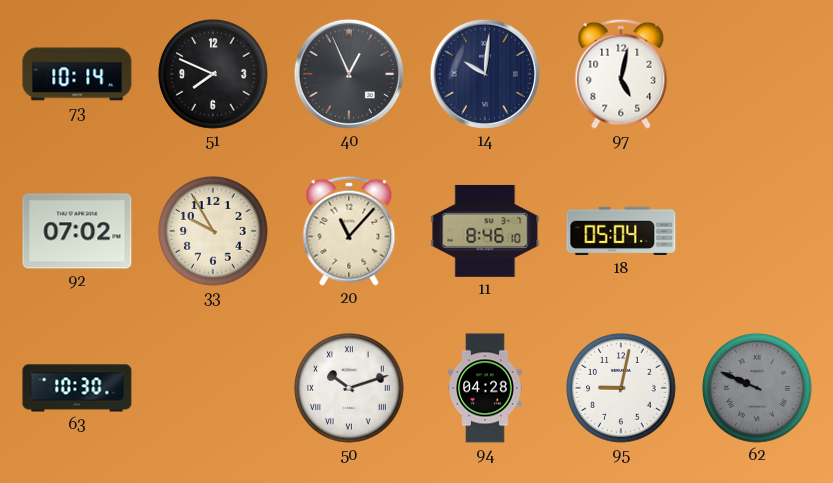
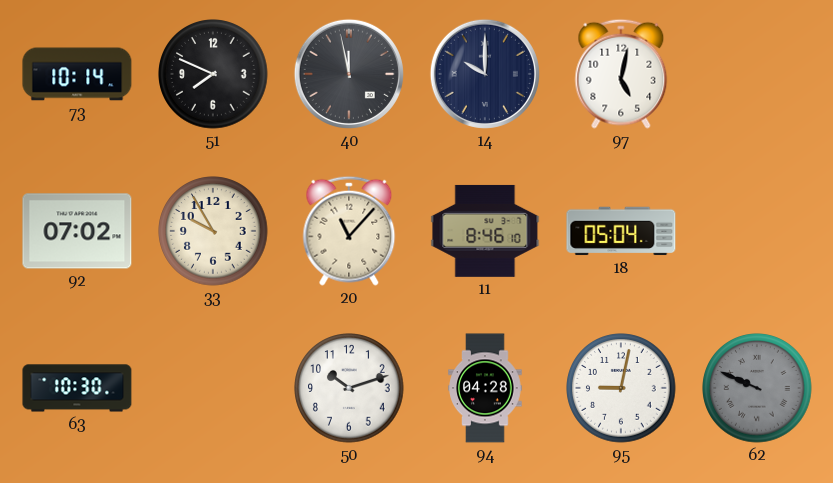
40: 12:56 -> 11:58
14: 10:01 -> 10:00
50 numerals: Roman -> Arabic
